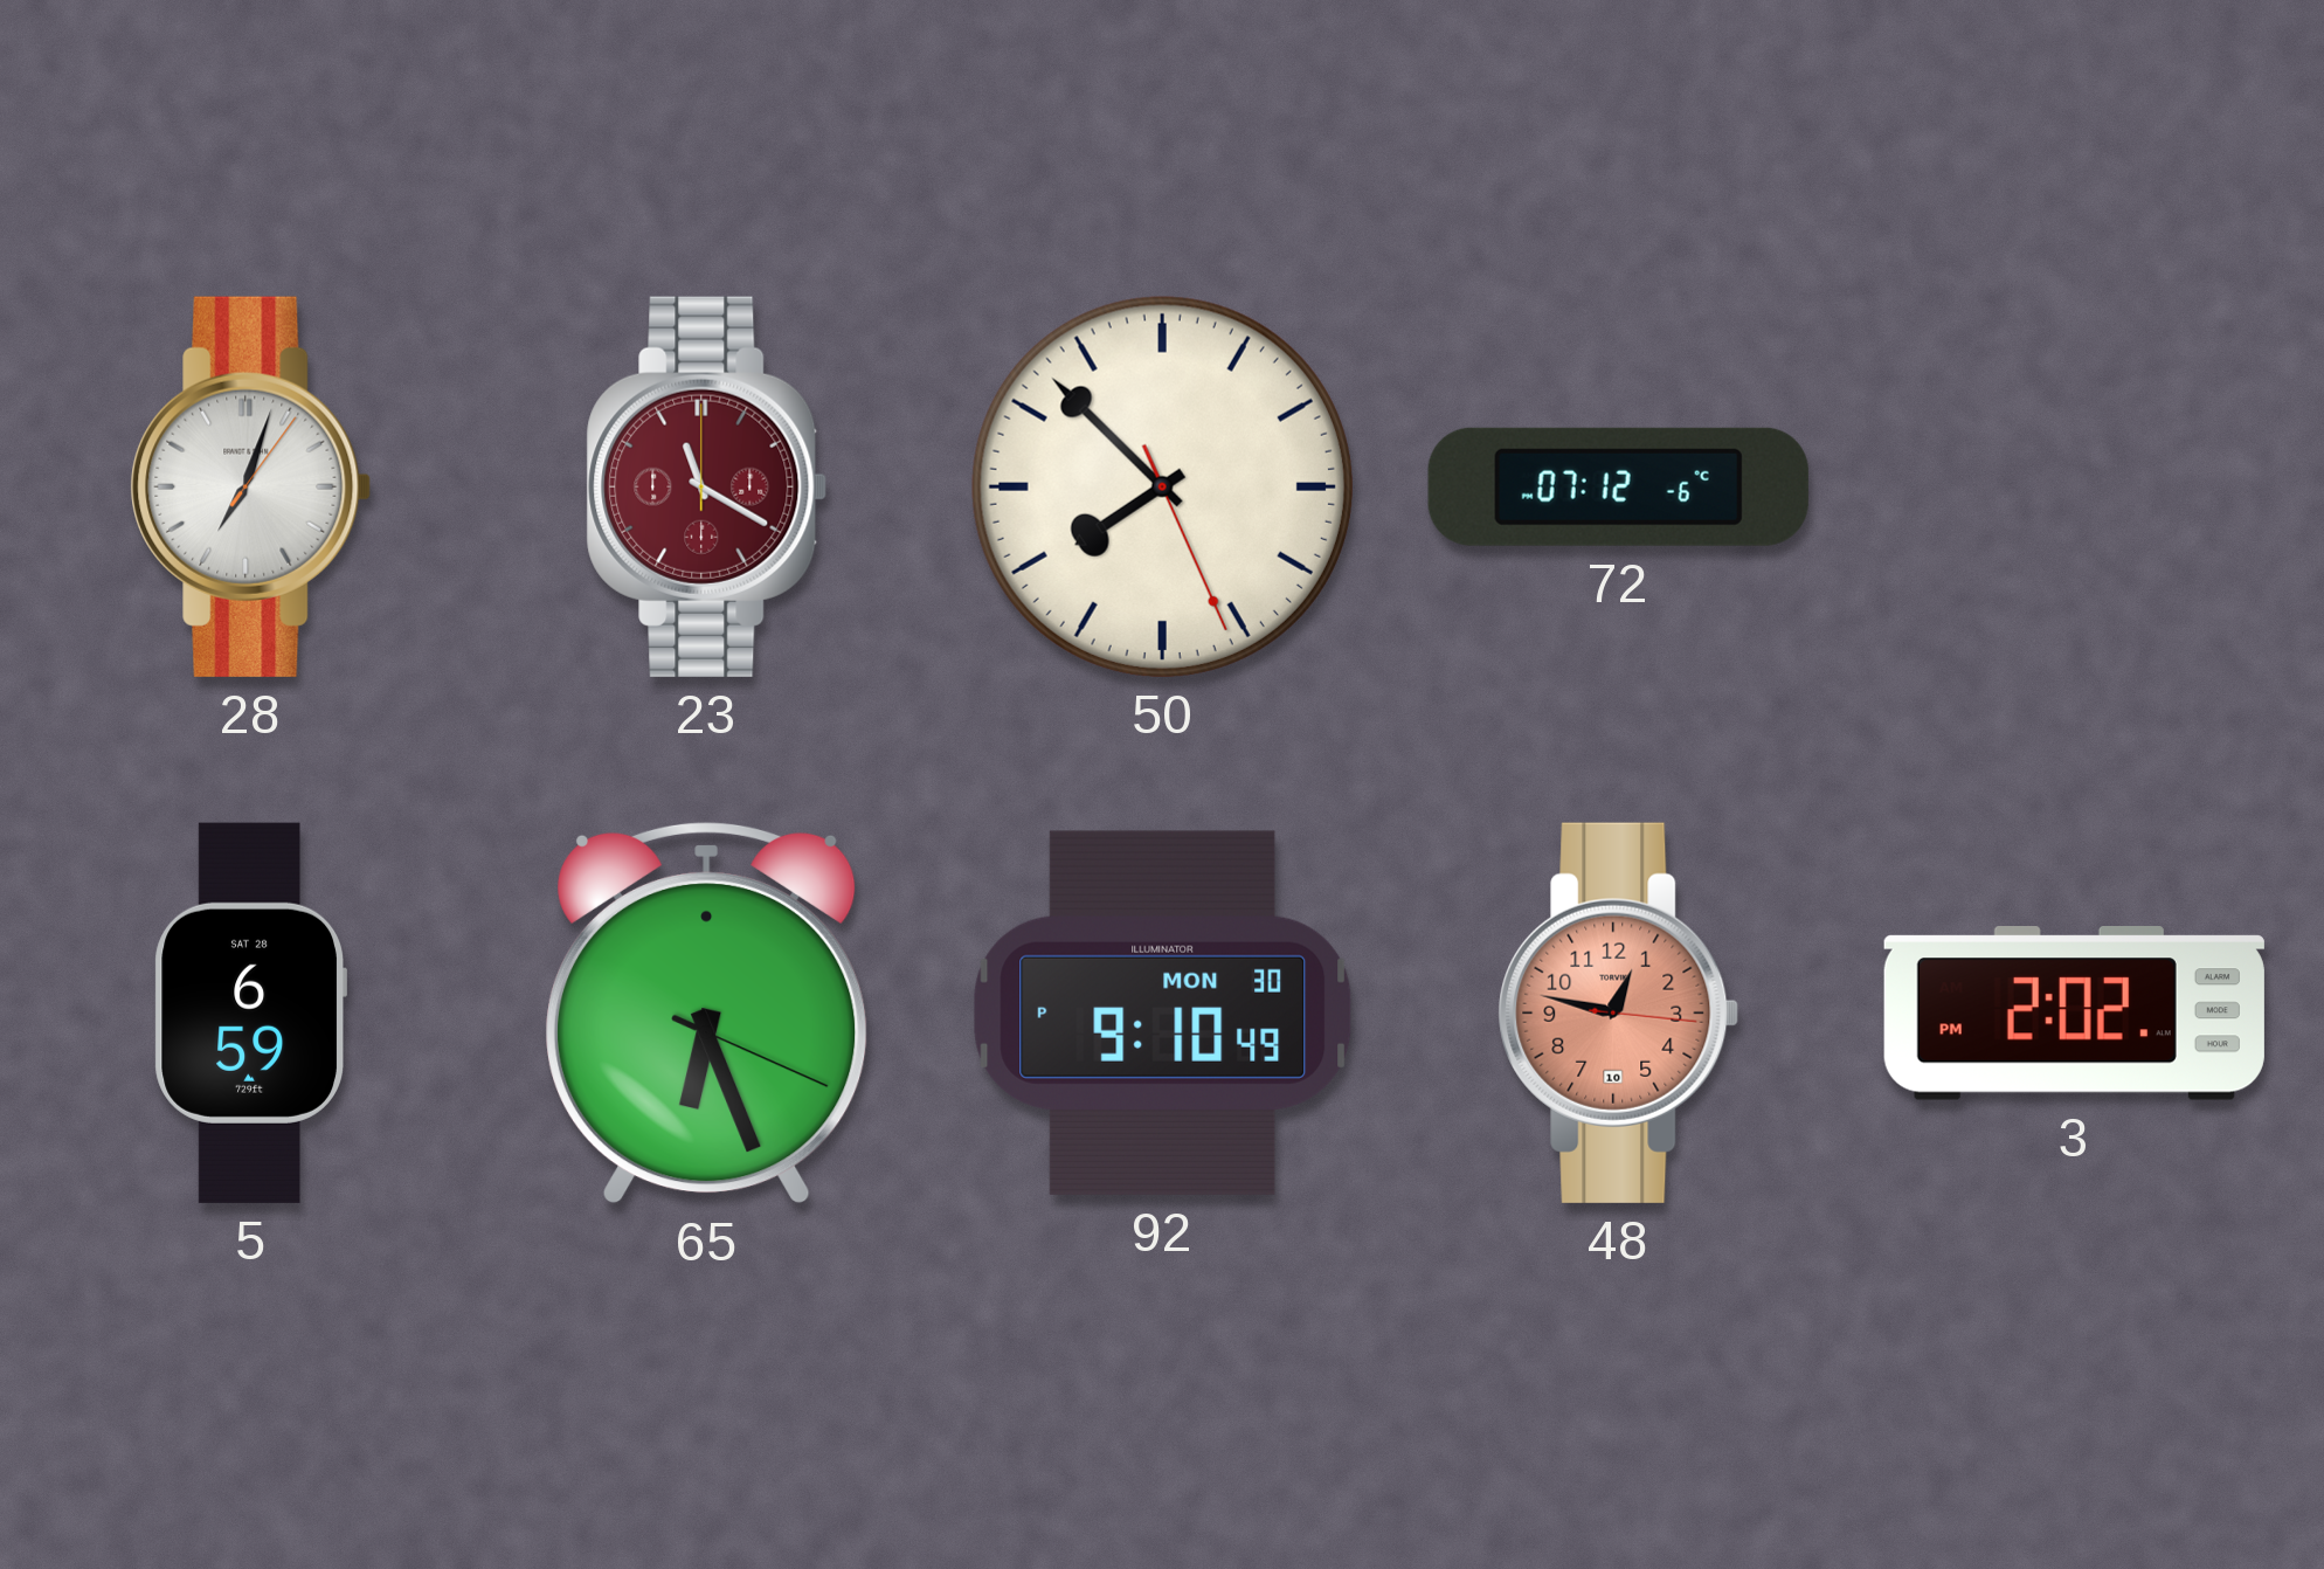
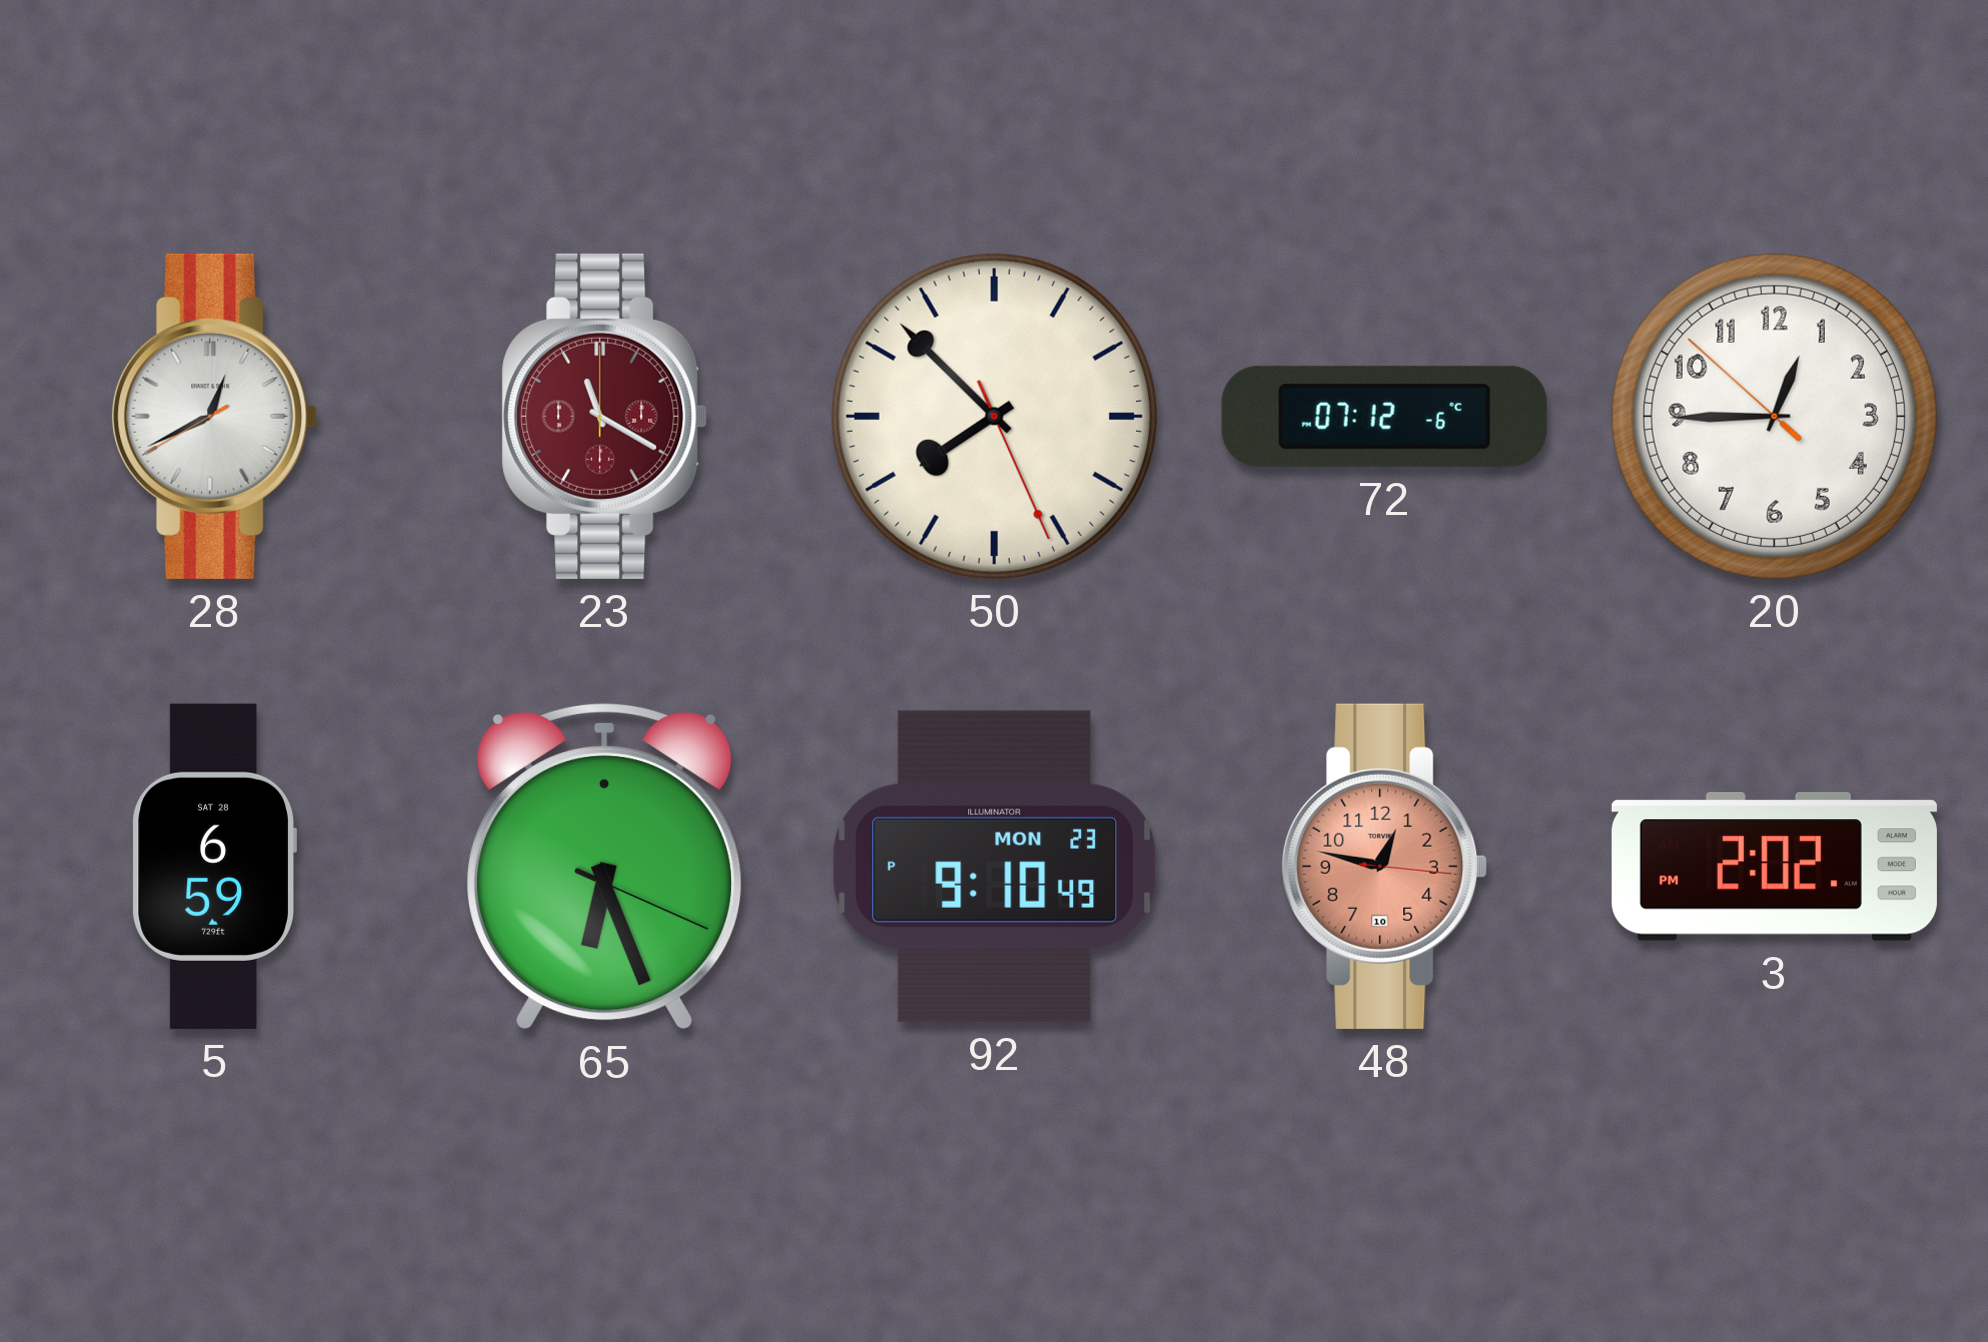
28: 7:03 -> 12:40
20: none -> 12:44
92 date: MON 30 -> MON 23
